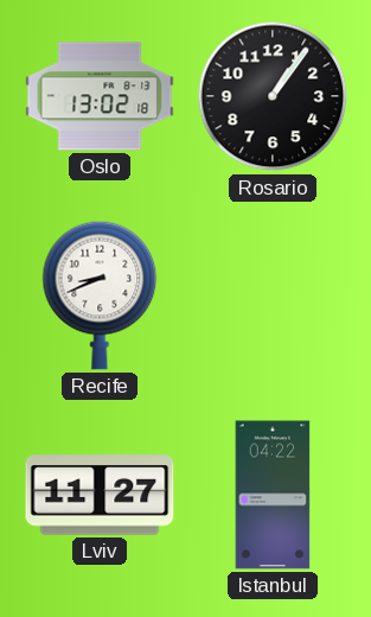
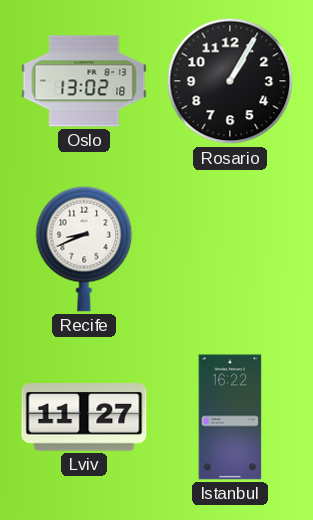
Rosario: 1:06 -> 1:05
Istanbul: 04:22 -> 16:22
